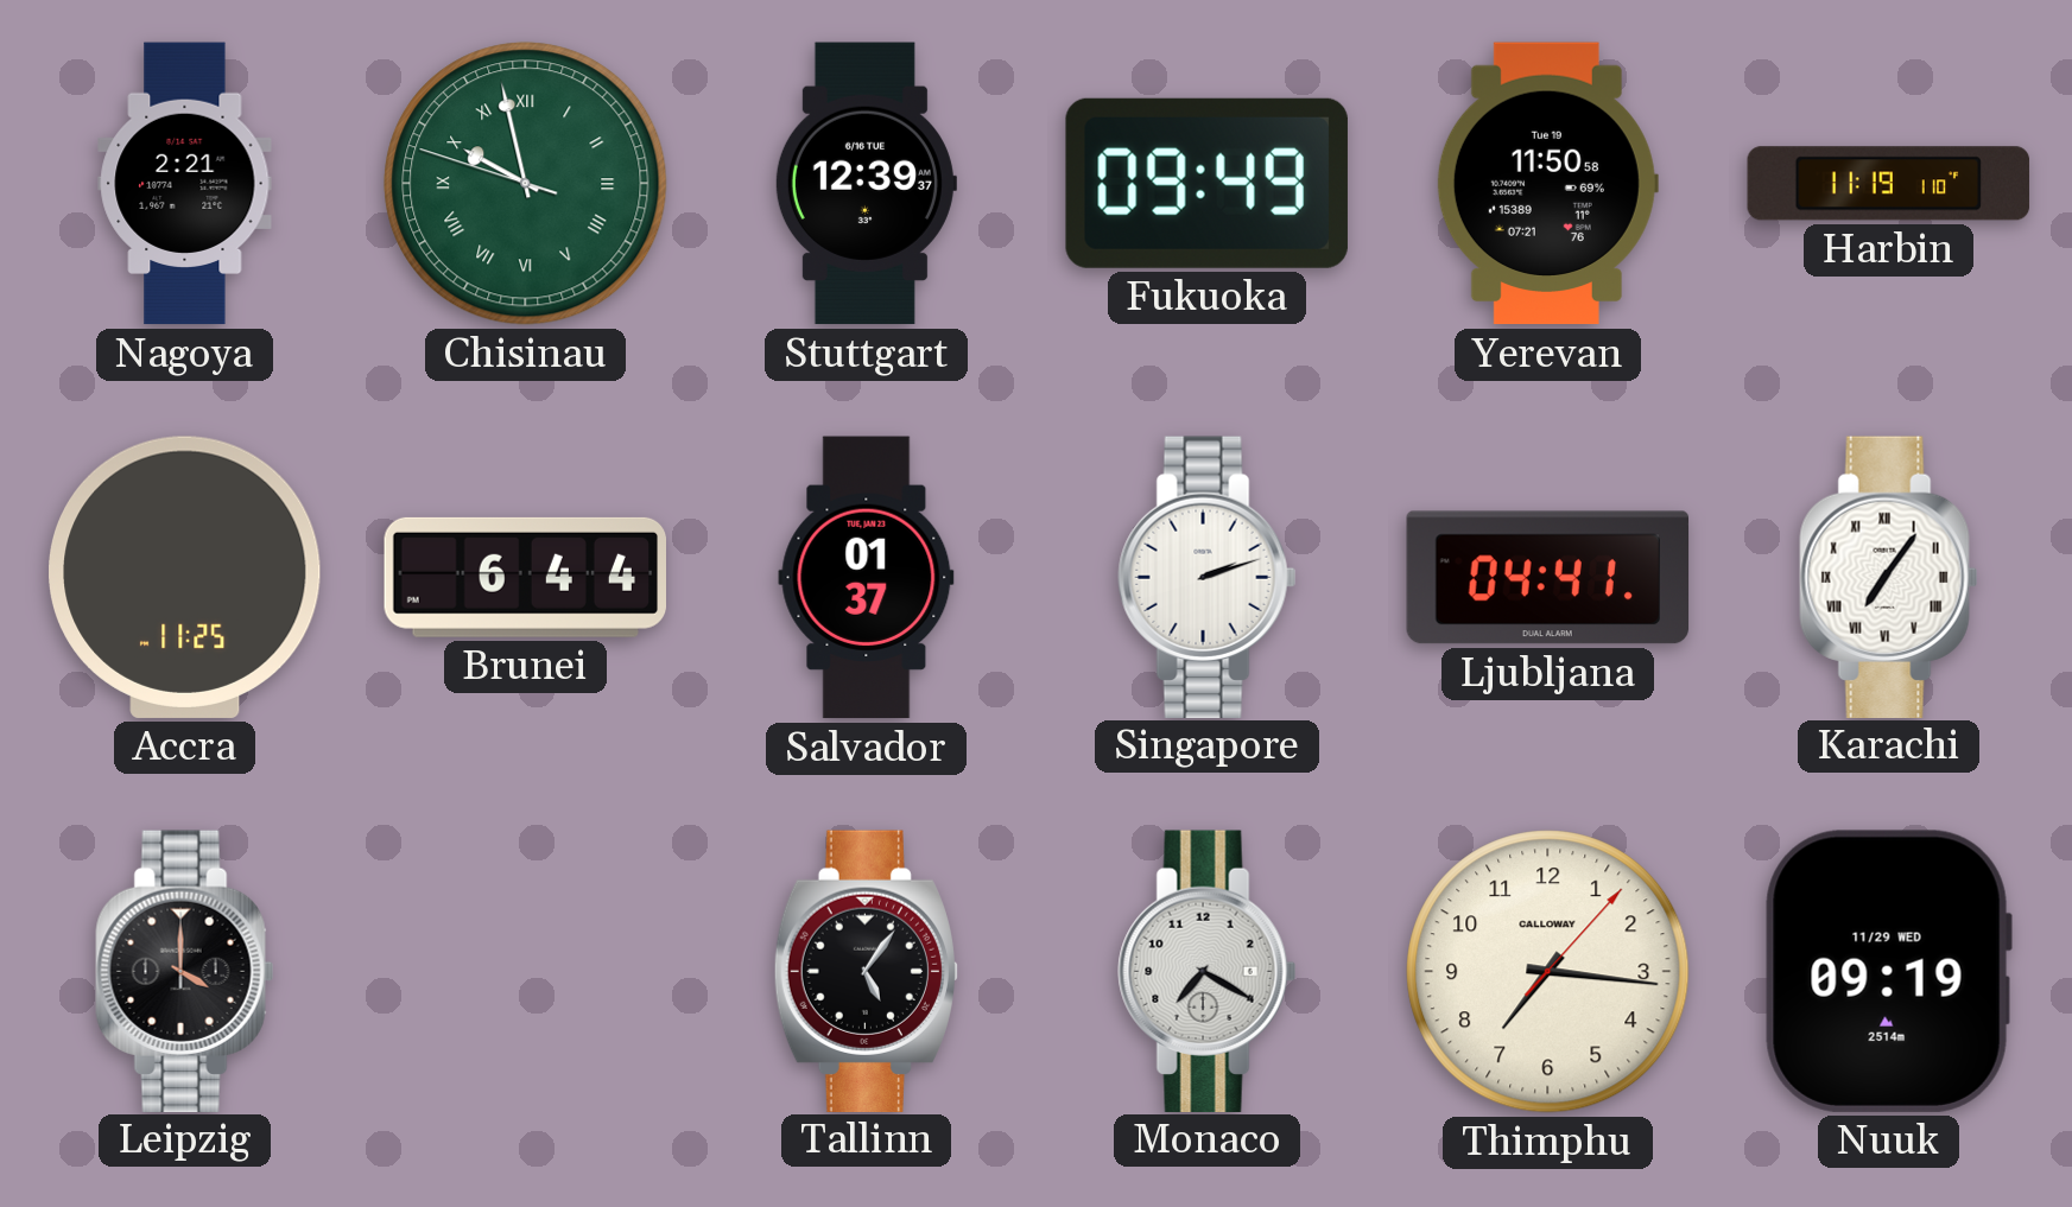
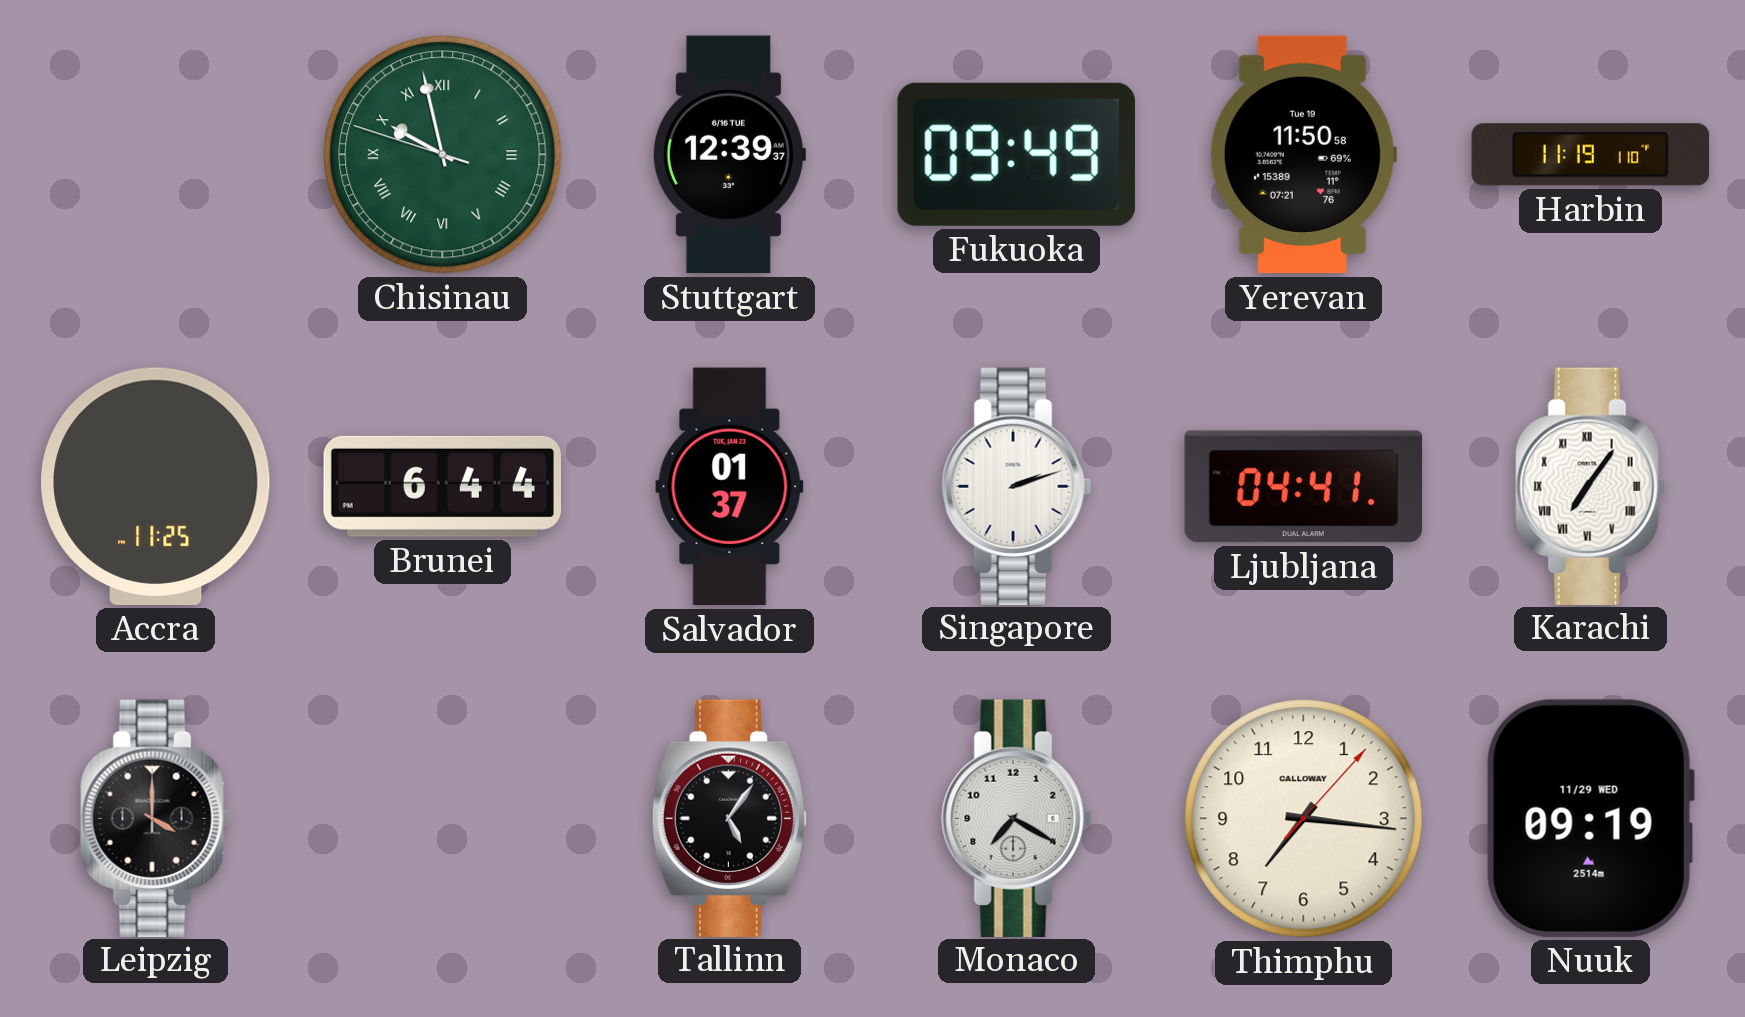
Nagoya: 2:21 -> none
